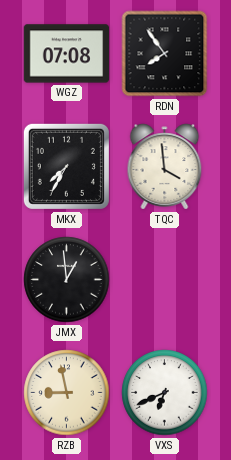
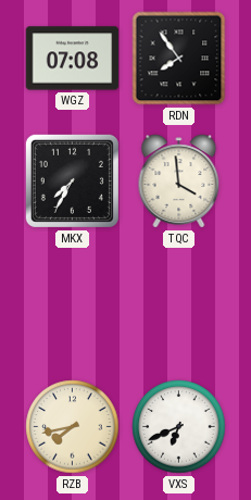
JMX: 12:59 -> none
RZB: 8:58 -> 7:43
